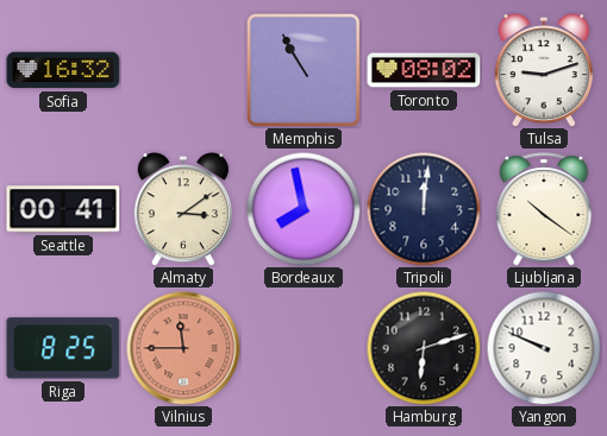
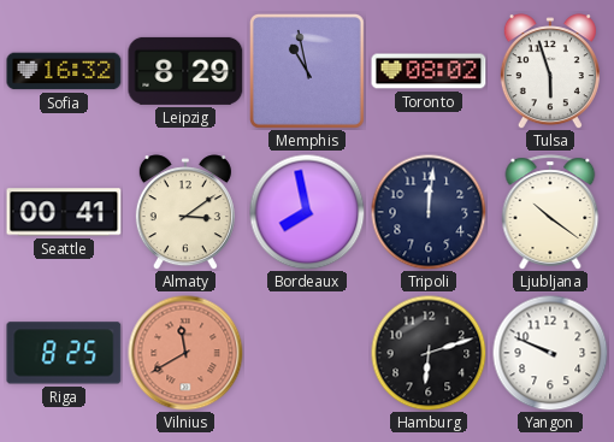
Leipzig: none -> 8:29
Memphis: 10:55 -> 10:58
Tulsa: 9:12 -> 5:57
Vilnius: 11:45 -> 11:40
